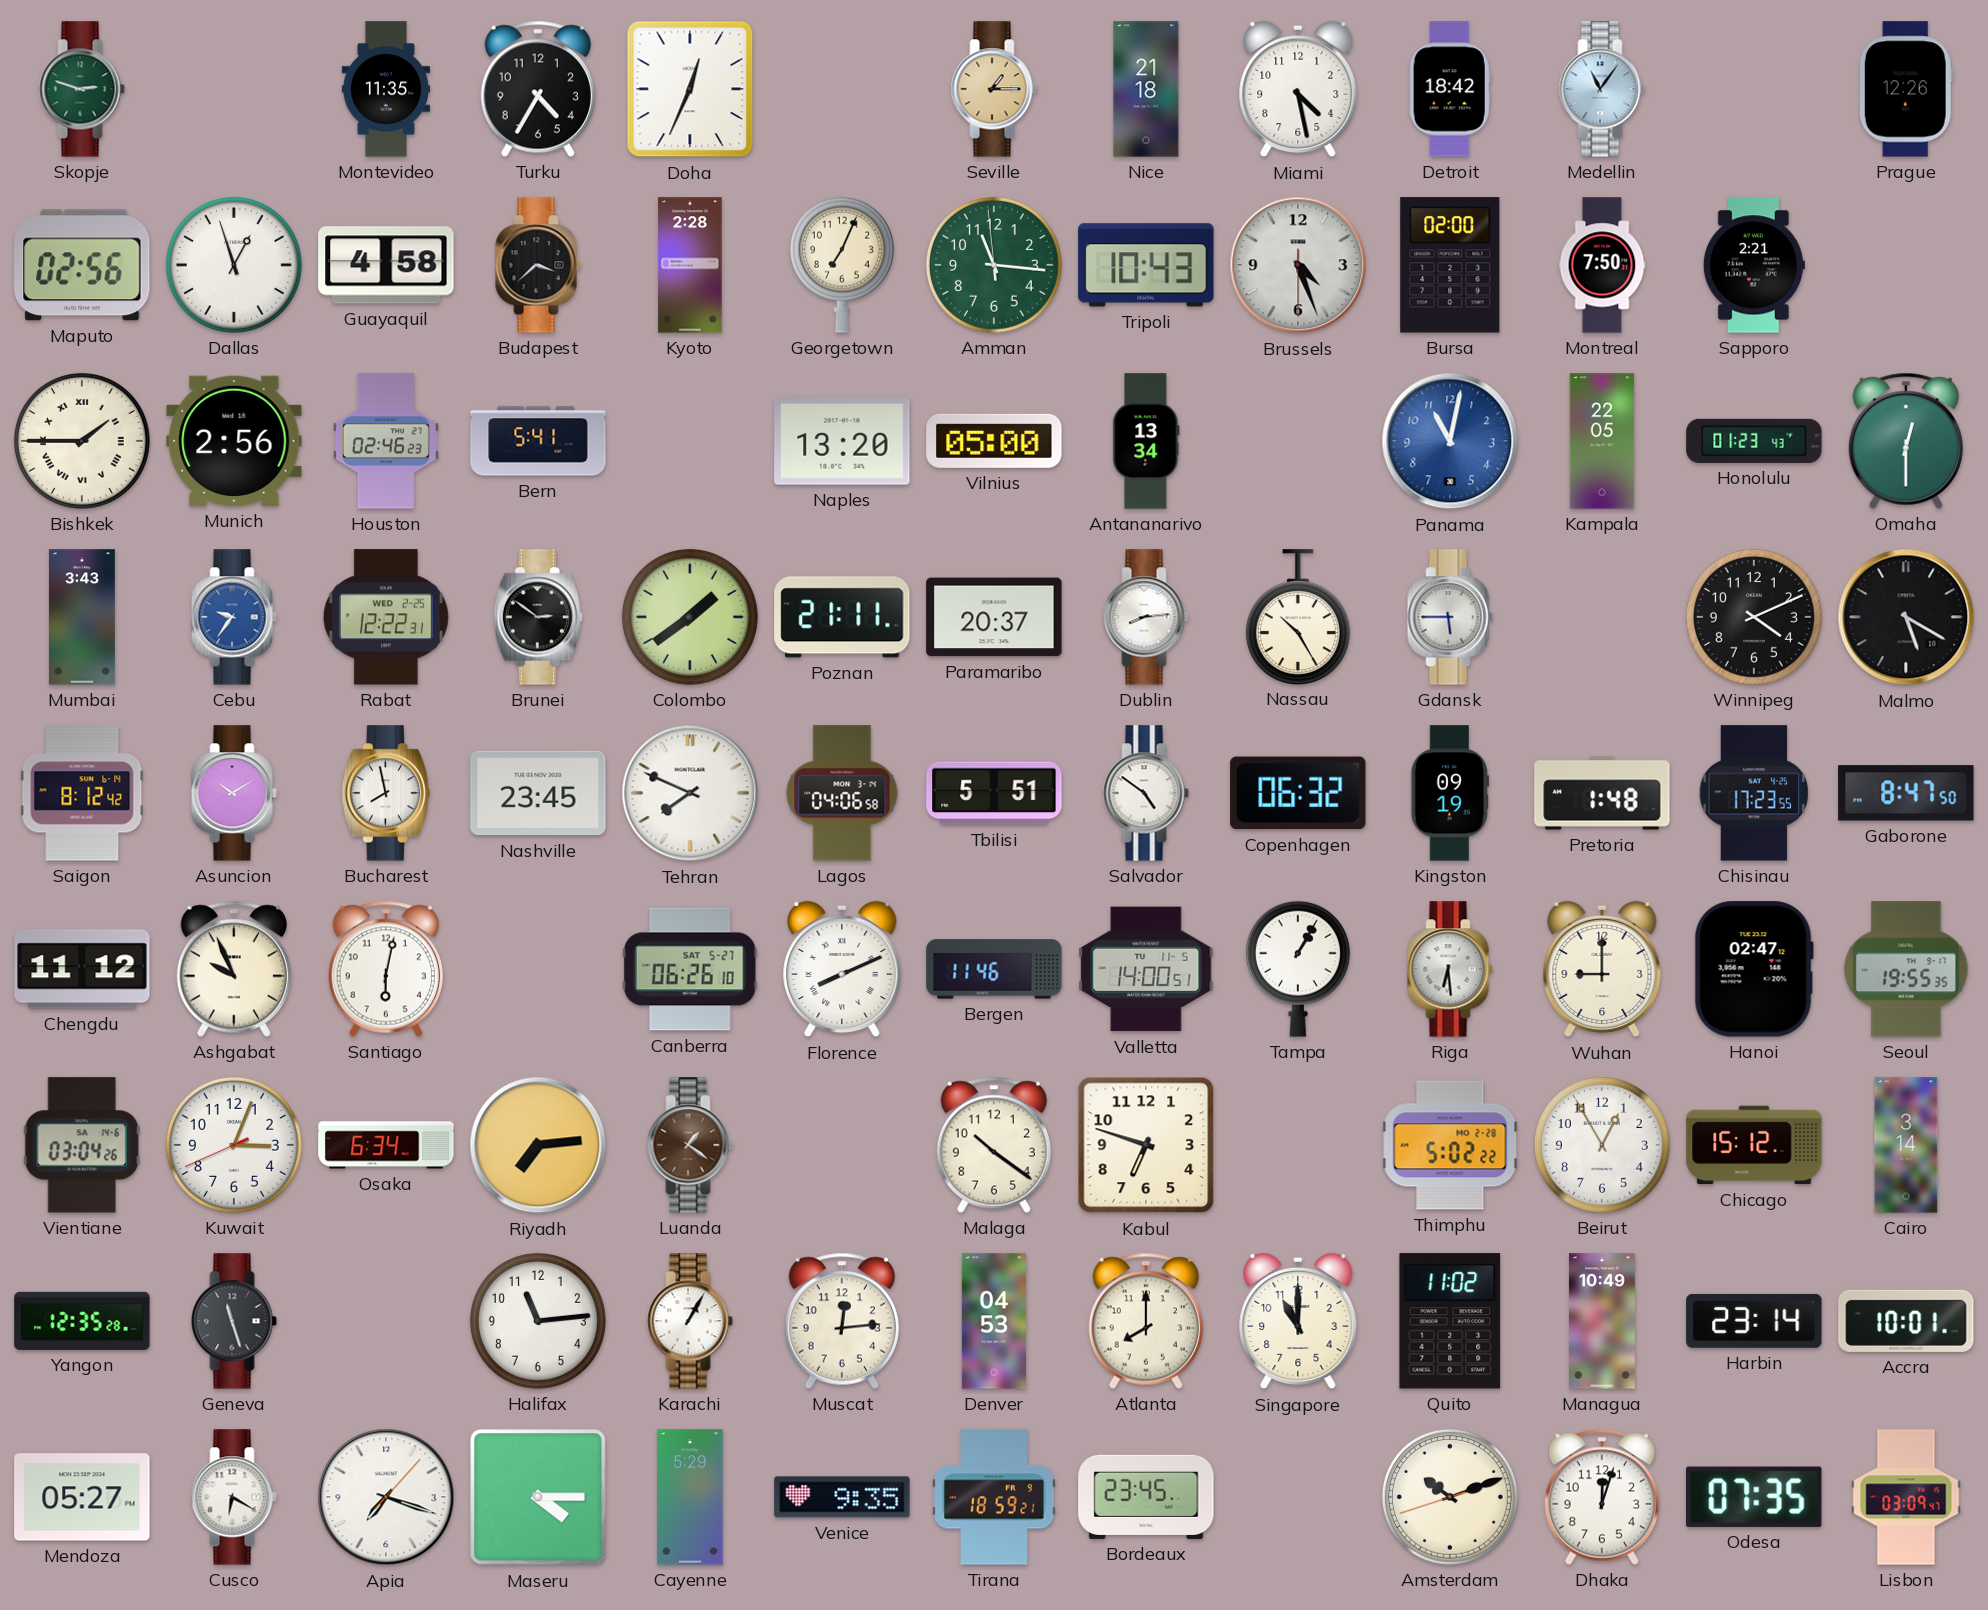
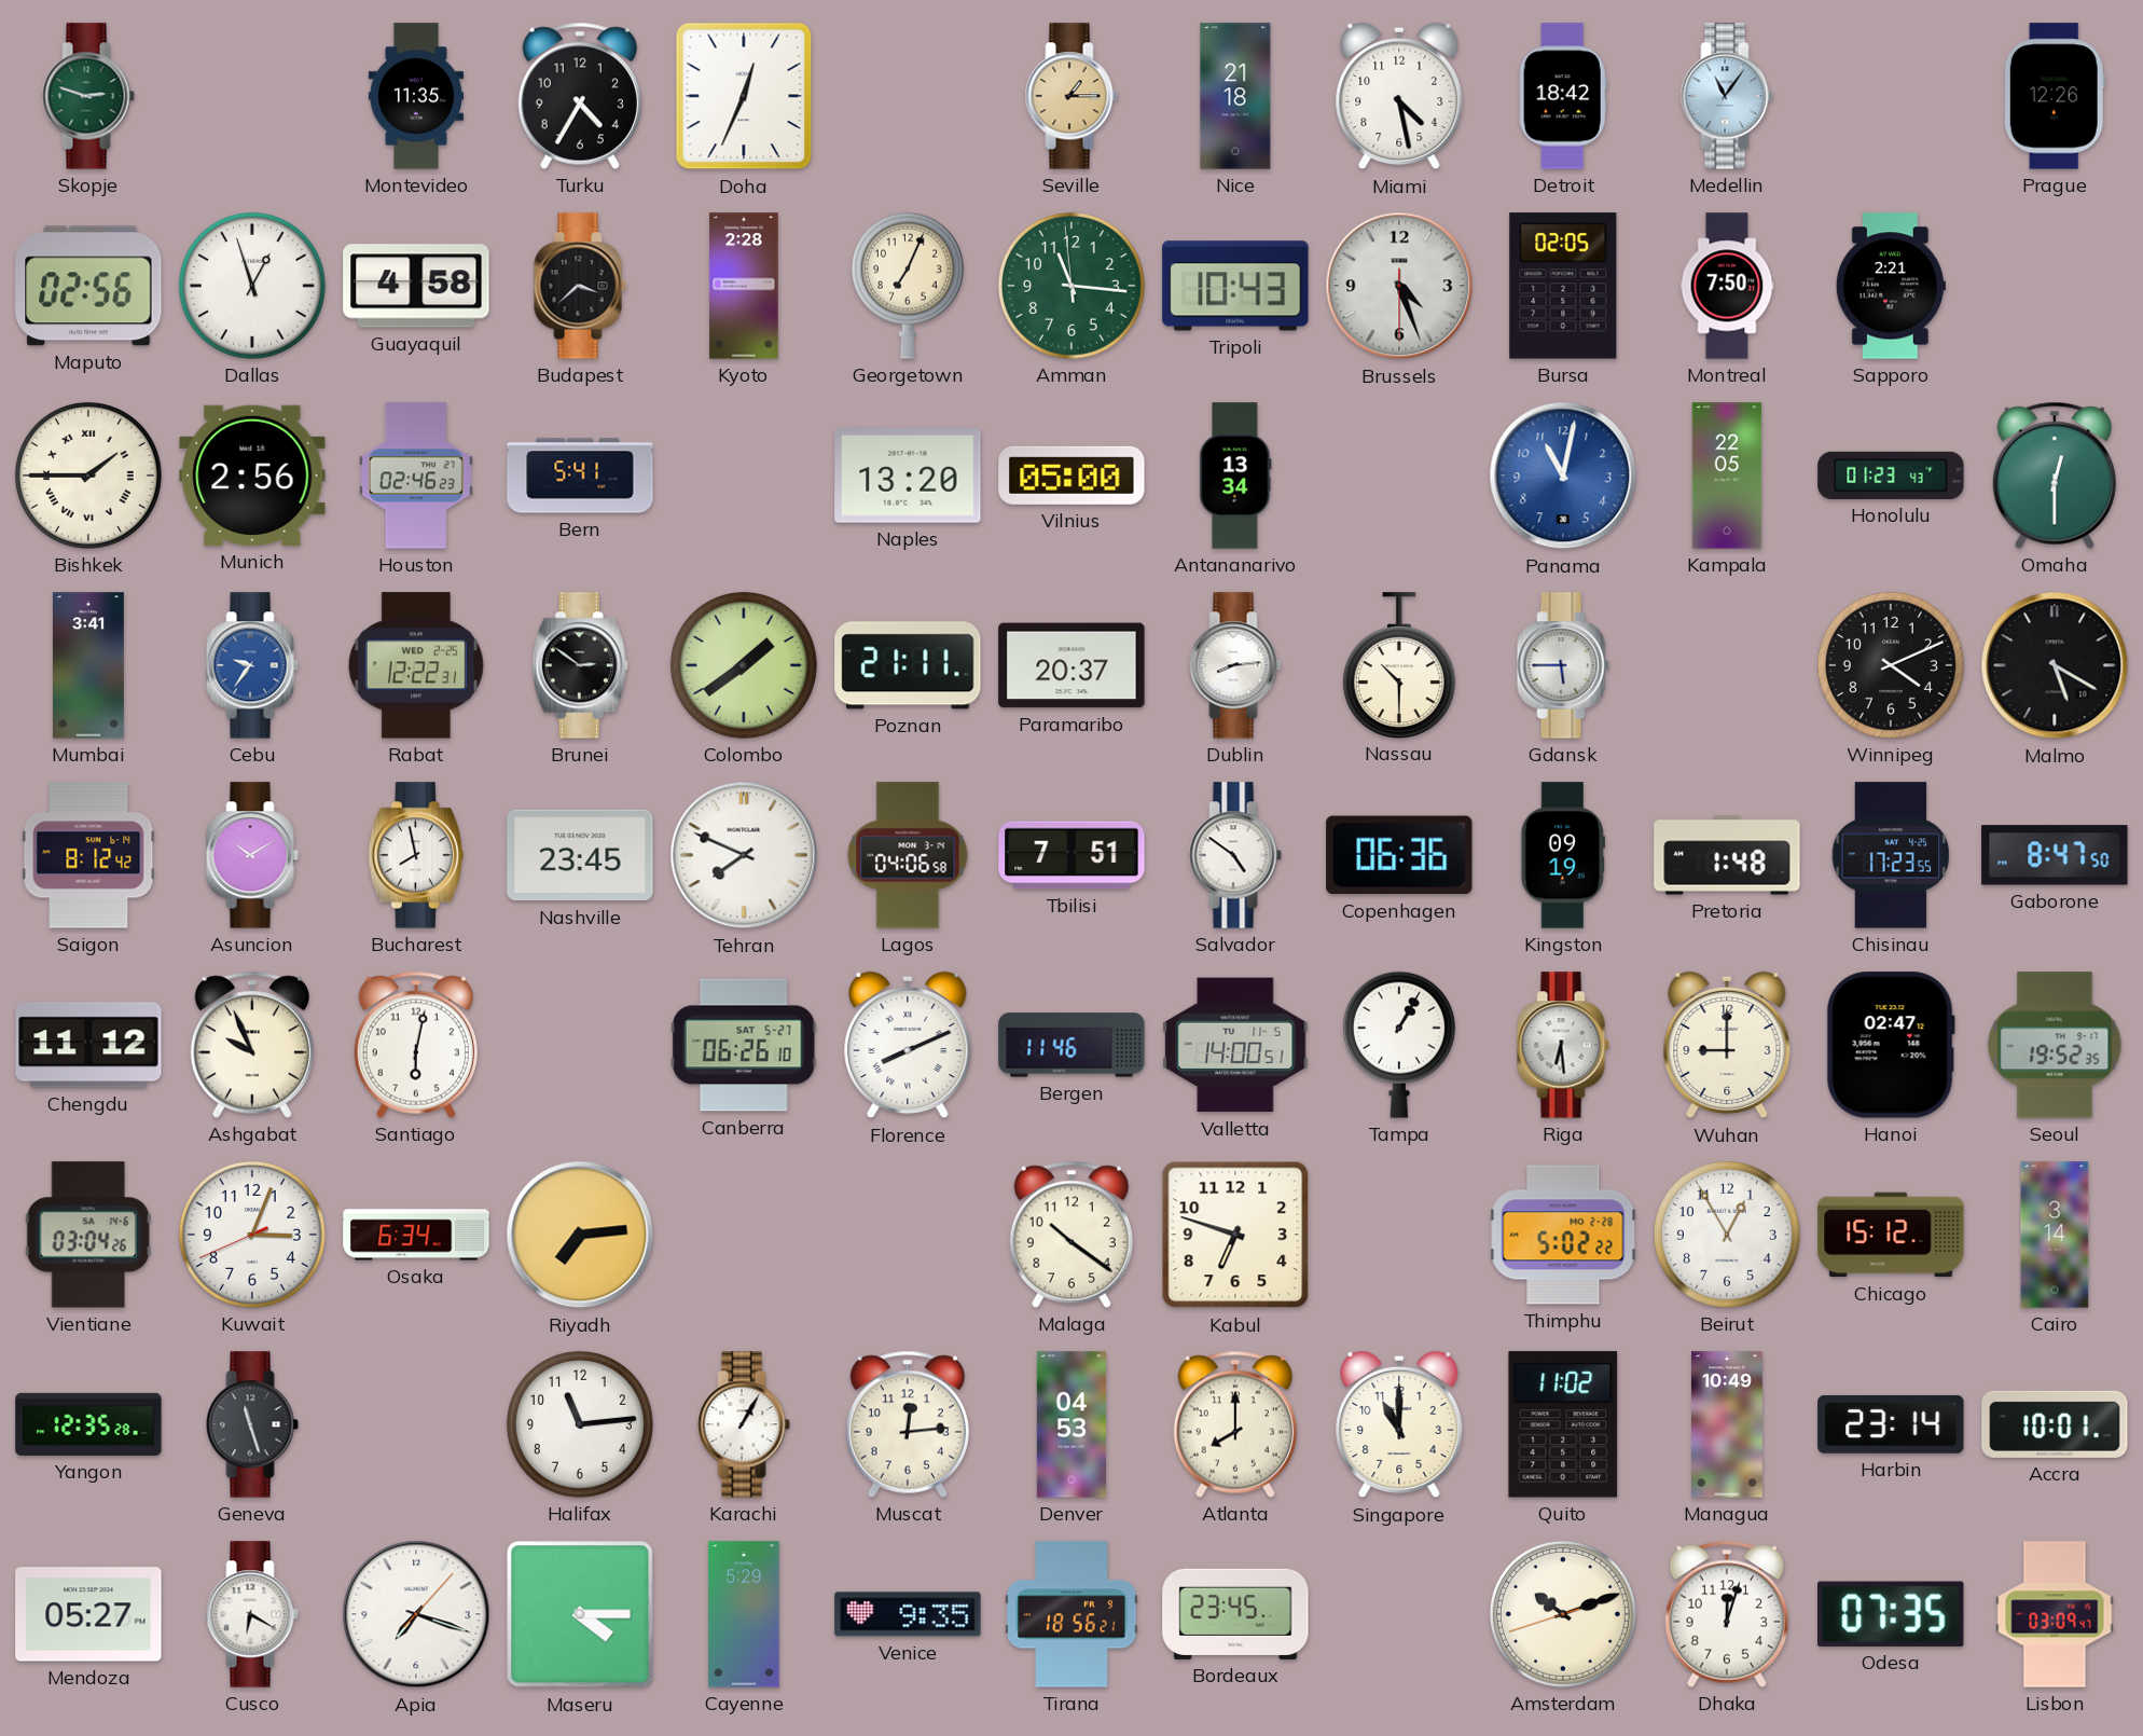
Bursa: 02:00 -> 02:05
Mumbai: 3:43 -> 3:41
Nassau: 10:25 -> 10:30
Tbilisi: 5:51 -> 7:51
Copenhagen: 06:32 -> 06:36
Seoul: 19:55 -> 19:52
Luanda: 1:21 -> none
Tirana: 18:59 -> 18:56
